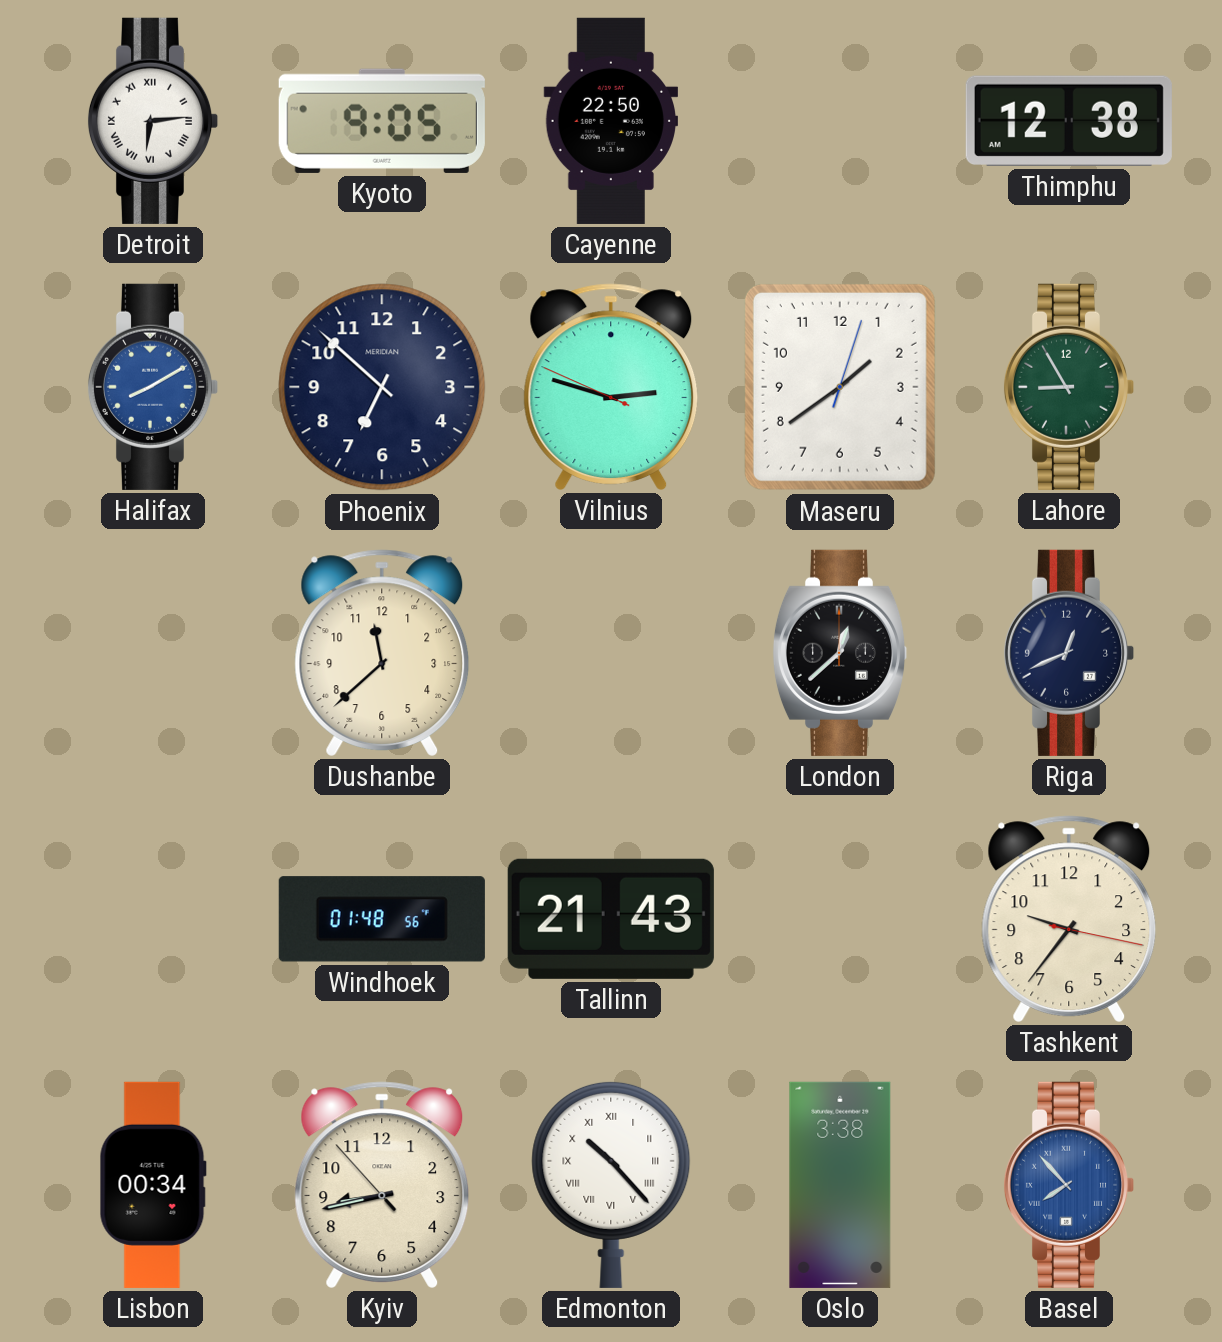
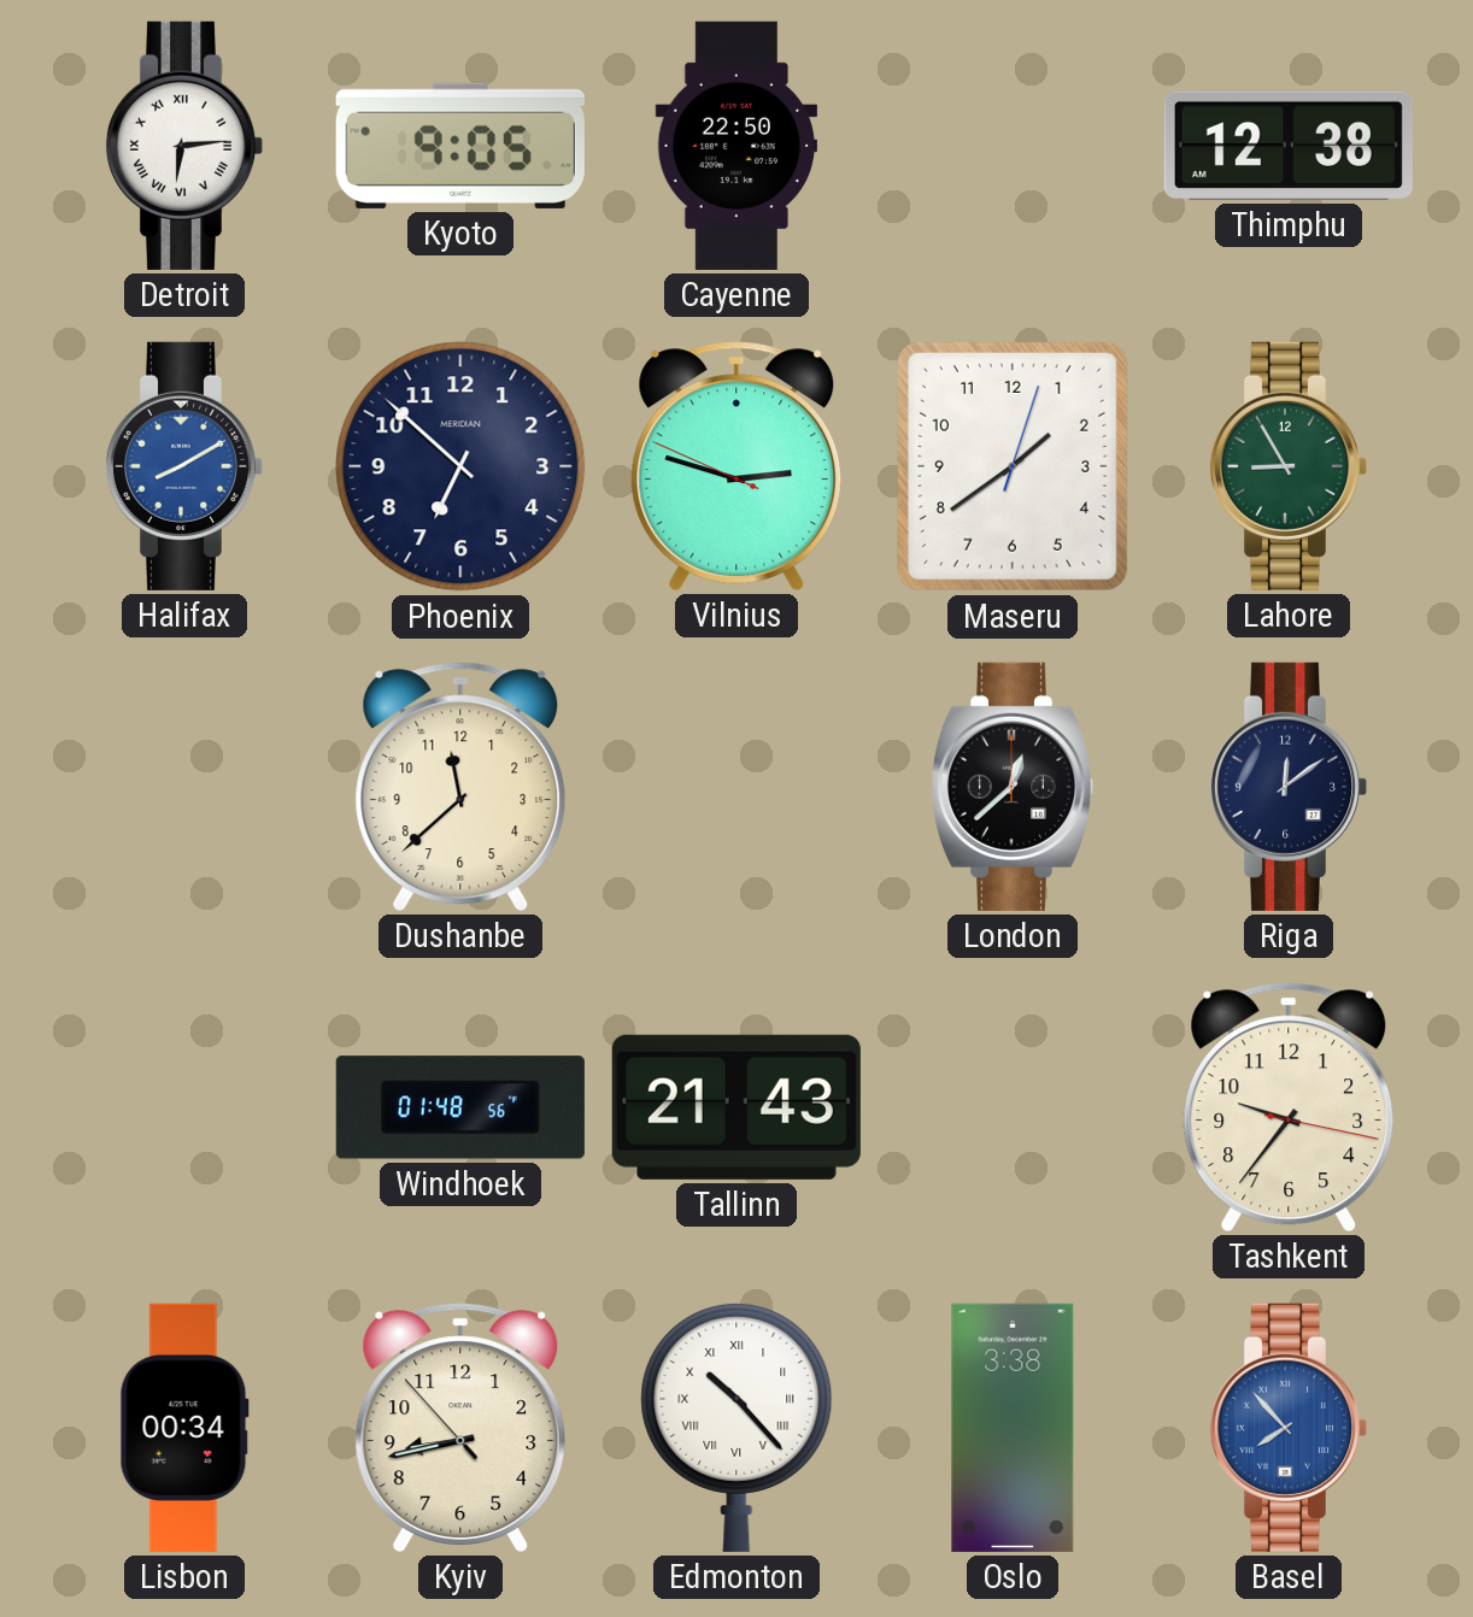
Riga: 12:41 -> 12:09
